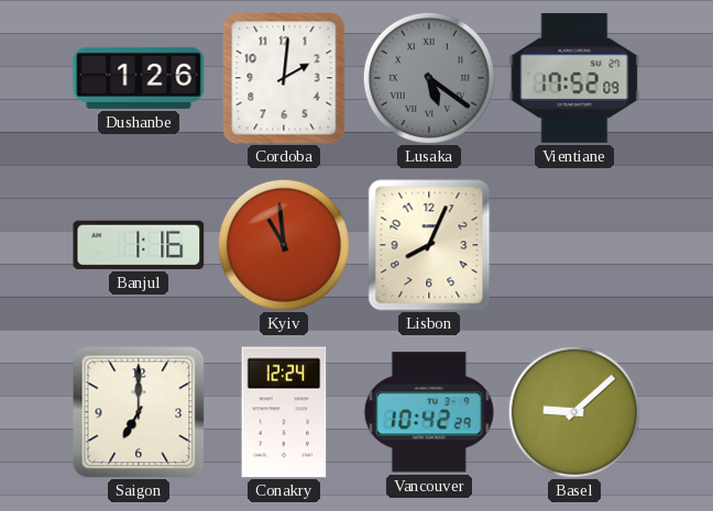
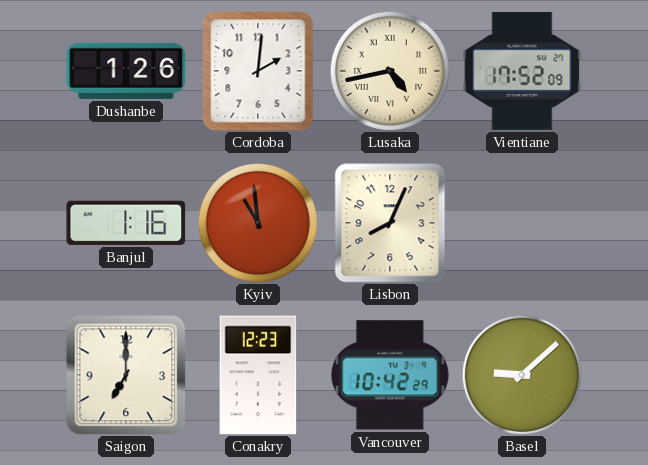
Lusaka: 5:21 -> 4:43
Lusaka dial: grey -> cream
Conakry: 12:24 -> 12:23
